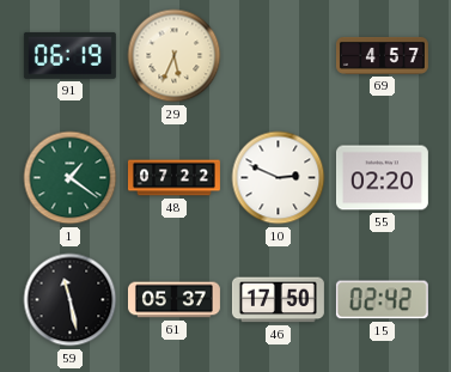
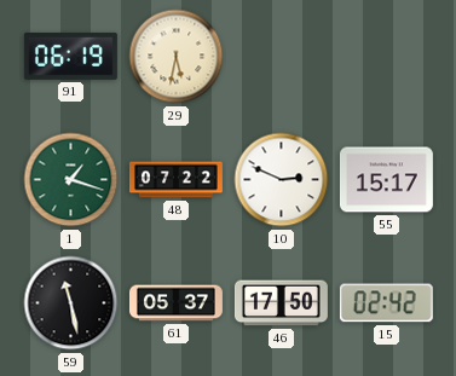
29: 5:34 -> 5:32
69: 4:57 -> none
1: 1:21 -> 1:18
55: 02:20 -> 15:17
